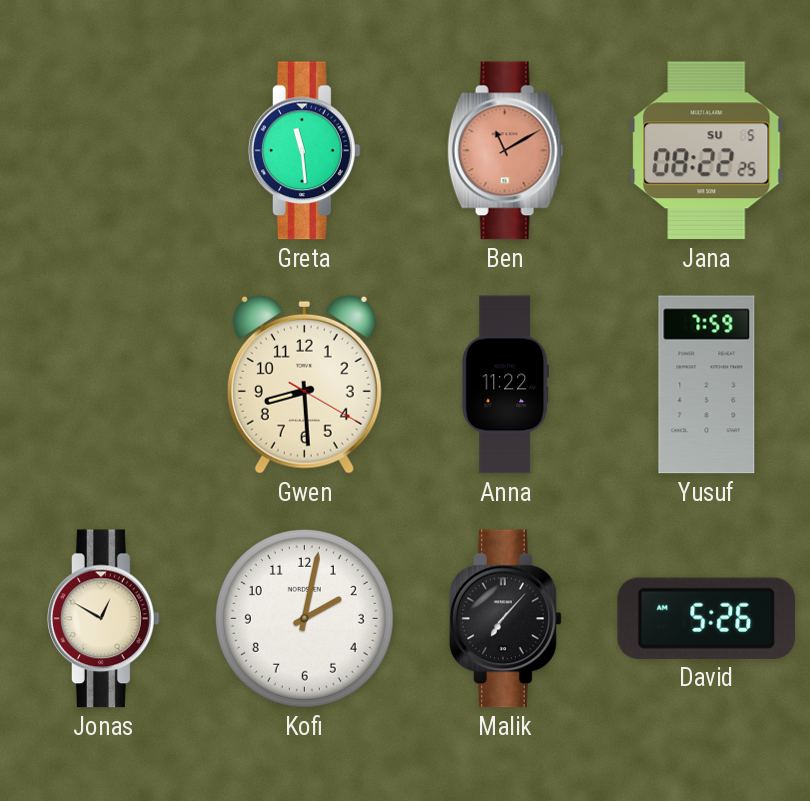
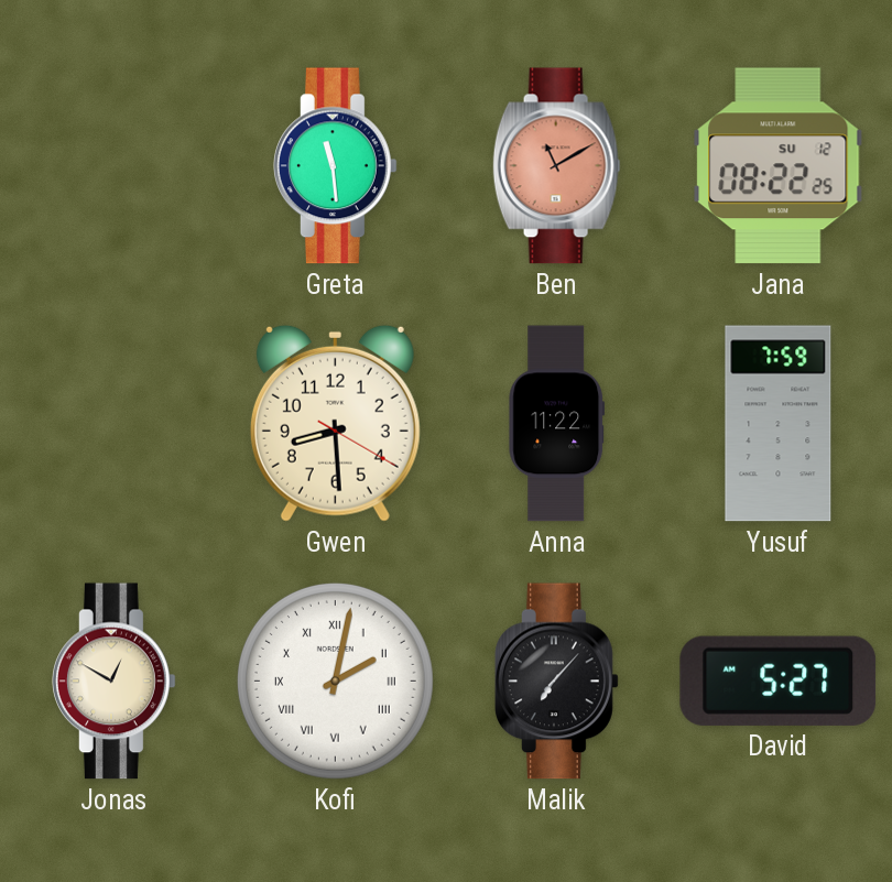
Jana date: SU 5 -> SU 12
Kofi numerals: Arabic -> Roman
David: 5:26 -> 5:27
